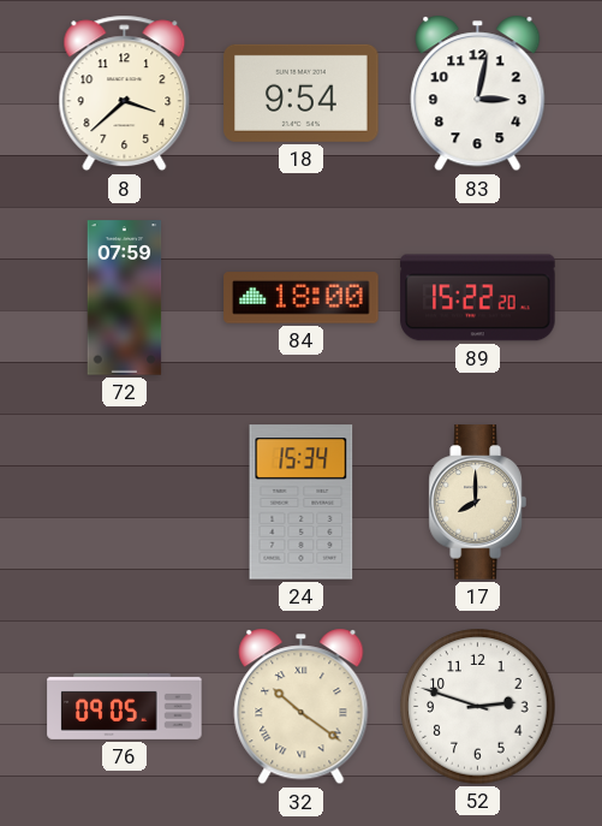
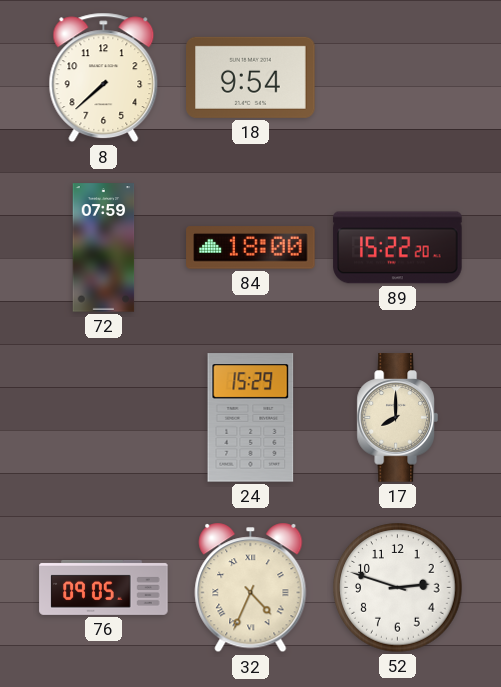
8: 3:38 -> 7:38
83: 3:02 -> none
24: 15:34 -> 15:29
32: 10:21 -> 4:34
